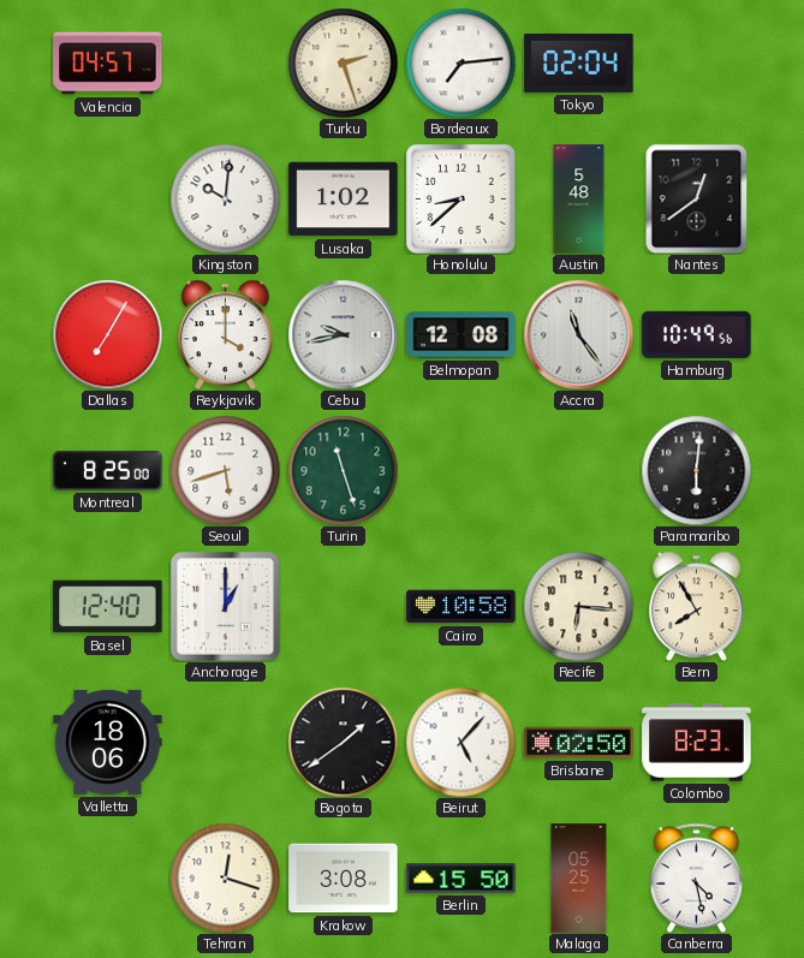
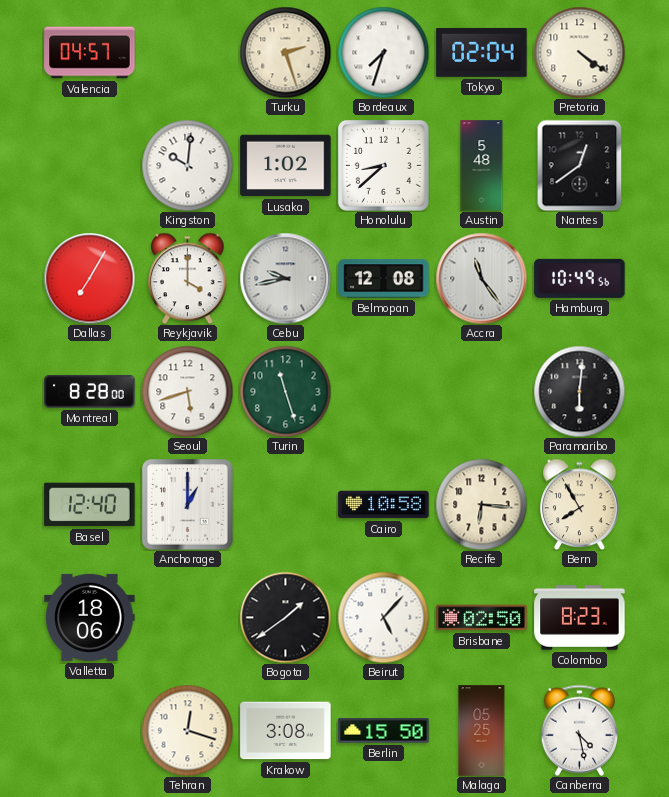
Bordeaux: 7:14 -> 7:33
Pretoria: none -> 4:21
Montreal: 8:25 -> 8:28
